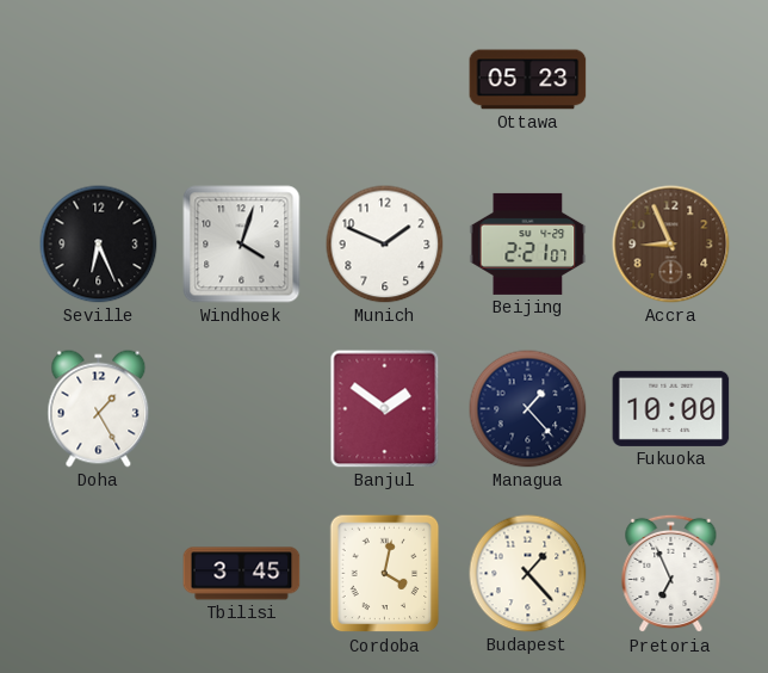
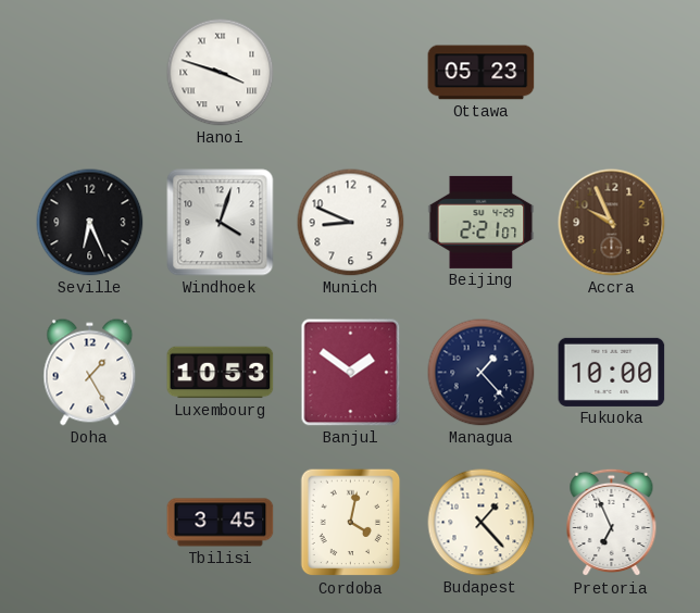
Hanoi: none -> 3:48
Munich: 1:49 -> 8:49
Accra: 8:56 -> 9:56
Luxembourg: none -> 10:53
